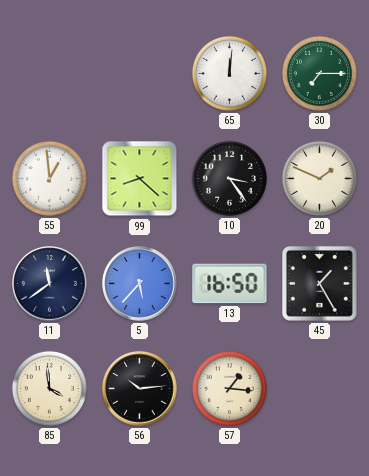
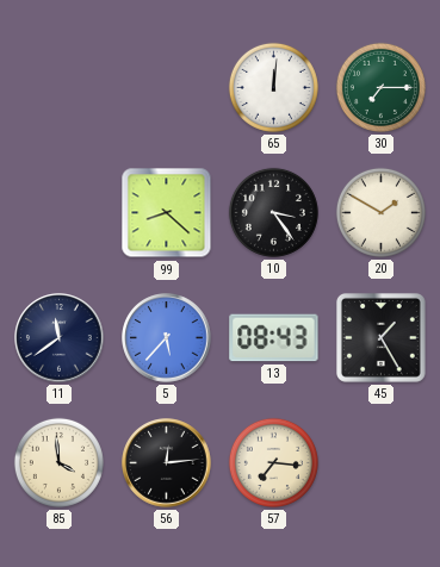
55: 12:59 -> none
20: 1:49 -> 1:50
13: 16:50 -> 08:43
56: 10:14 -> 12:14
57: 1:16 -> 7:16
